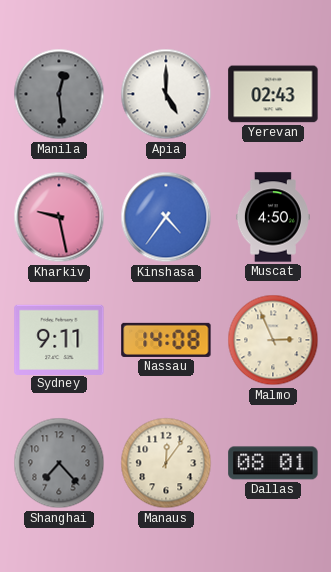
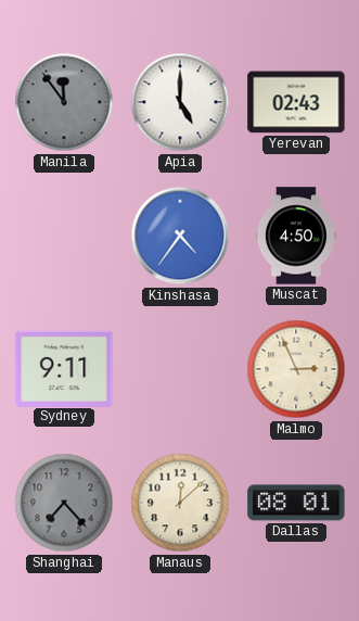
Manila: 12:29 -> 11:54
Kharkiv: 9:28 -> none
Nassau: 14:08 -> none
Manaus: 12:06 -> 12:08
